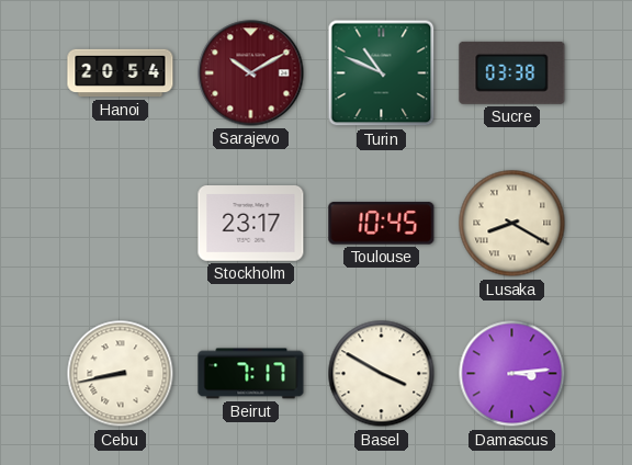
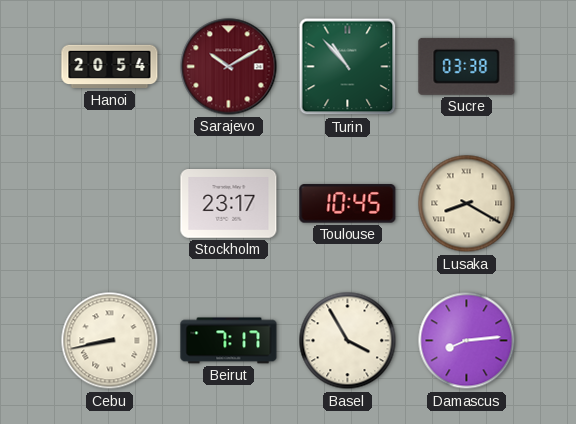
Turin: 10:49 -> 10:53
Basel: 3:50 -> 3:55
Damascus: 3:14 -> 8:14
